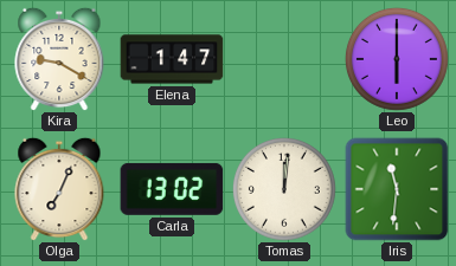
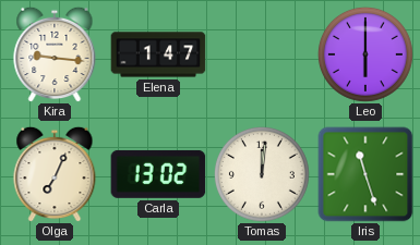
Kira: 9:20 -> 9:16
Iris: 11:31 -> 11:27
